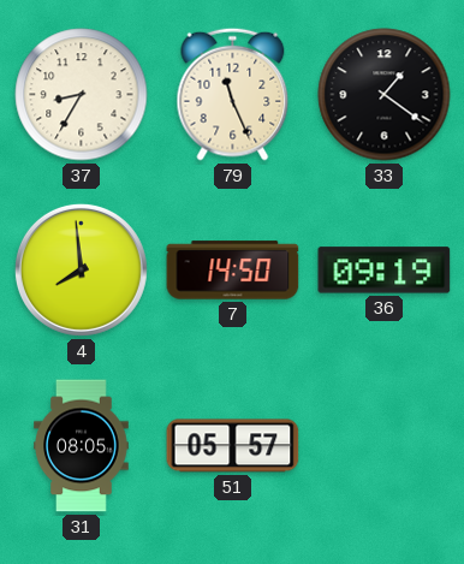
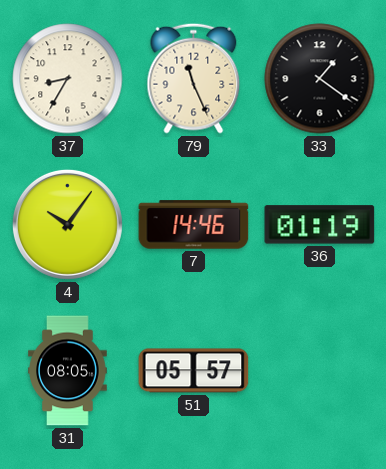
4: 7:59 -> 10:06
7: 14:50 -> 14:46
36: 09:19 -> 01:19
